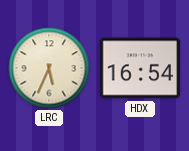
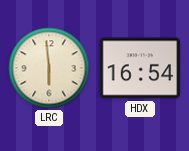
LRC: 5:34 -> 5:59
